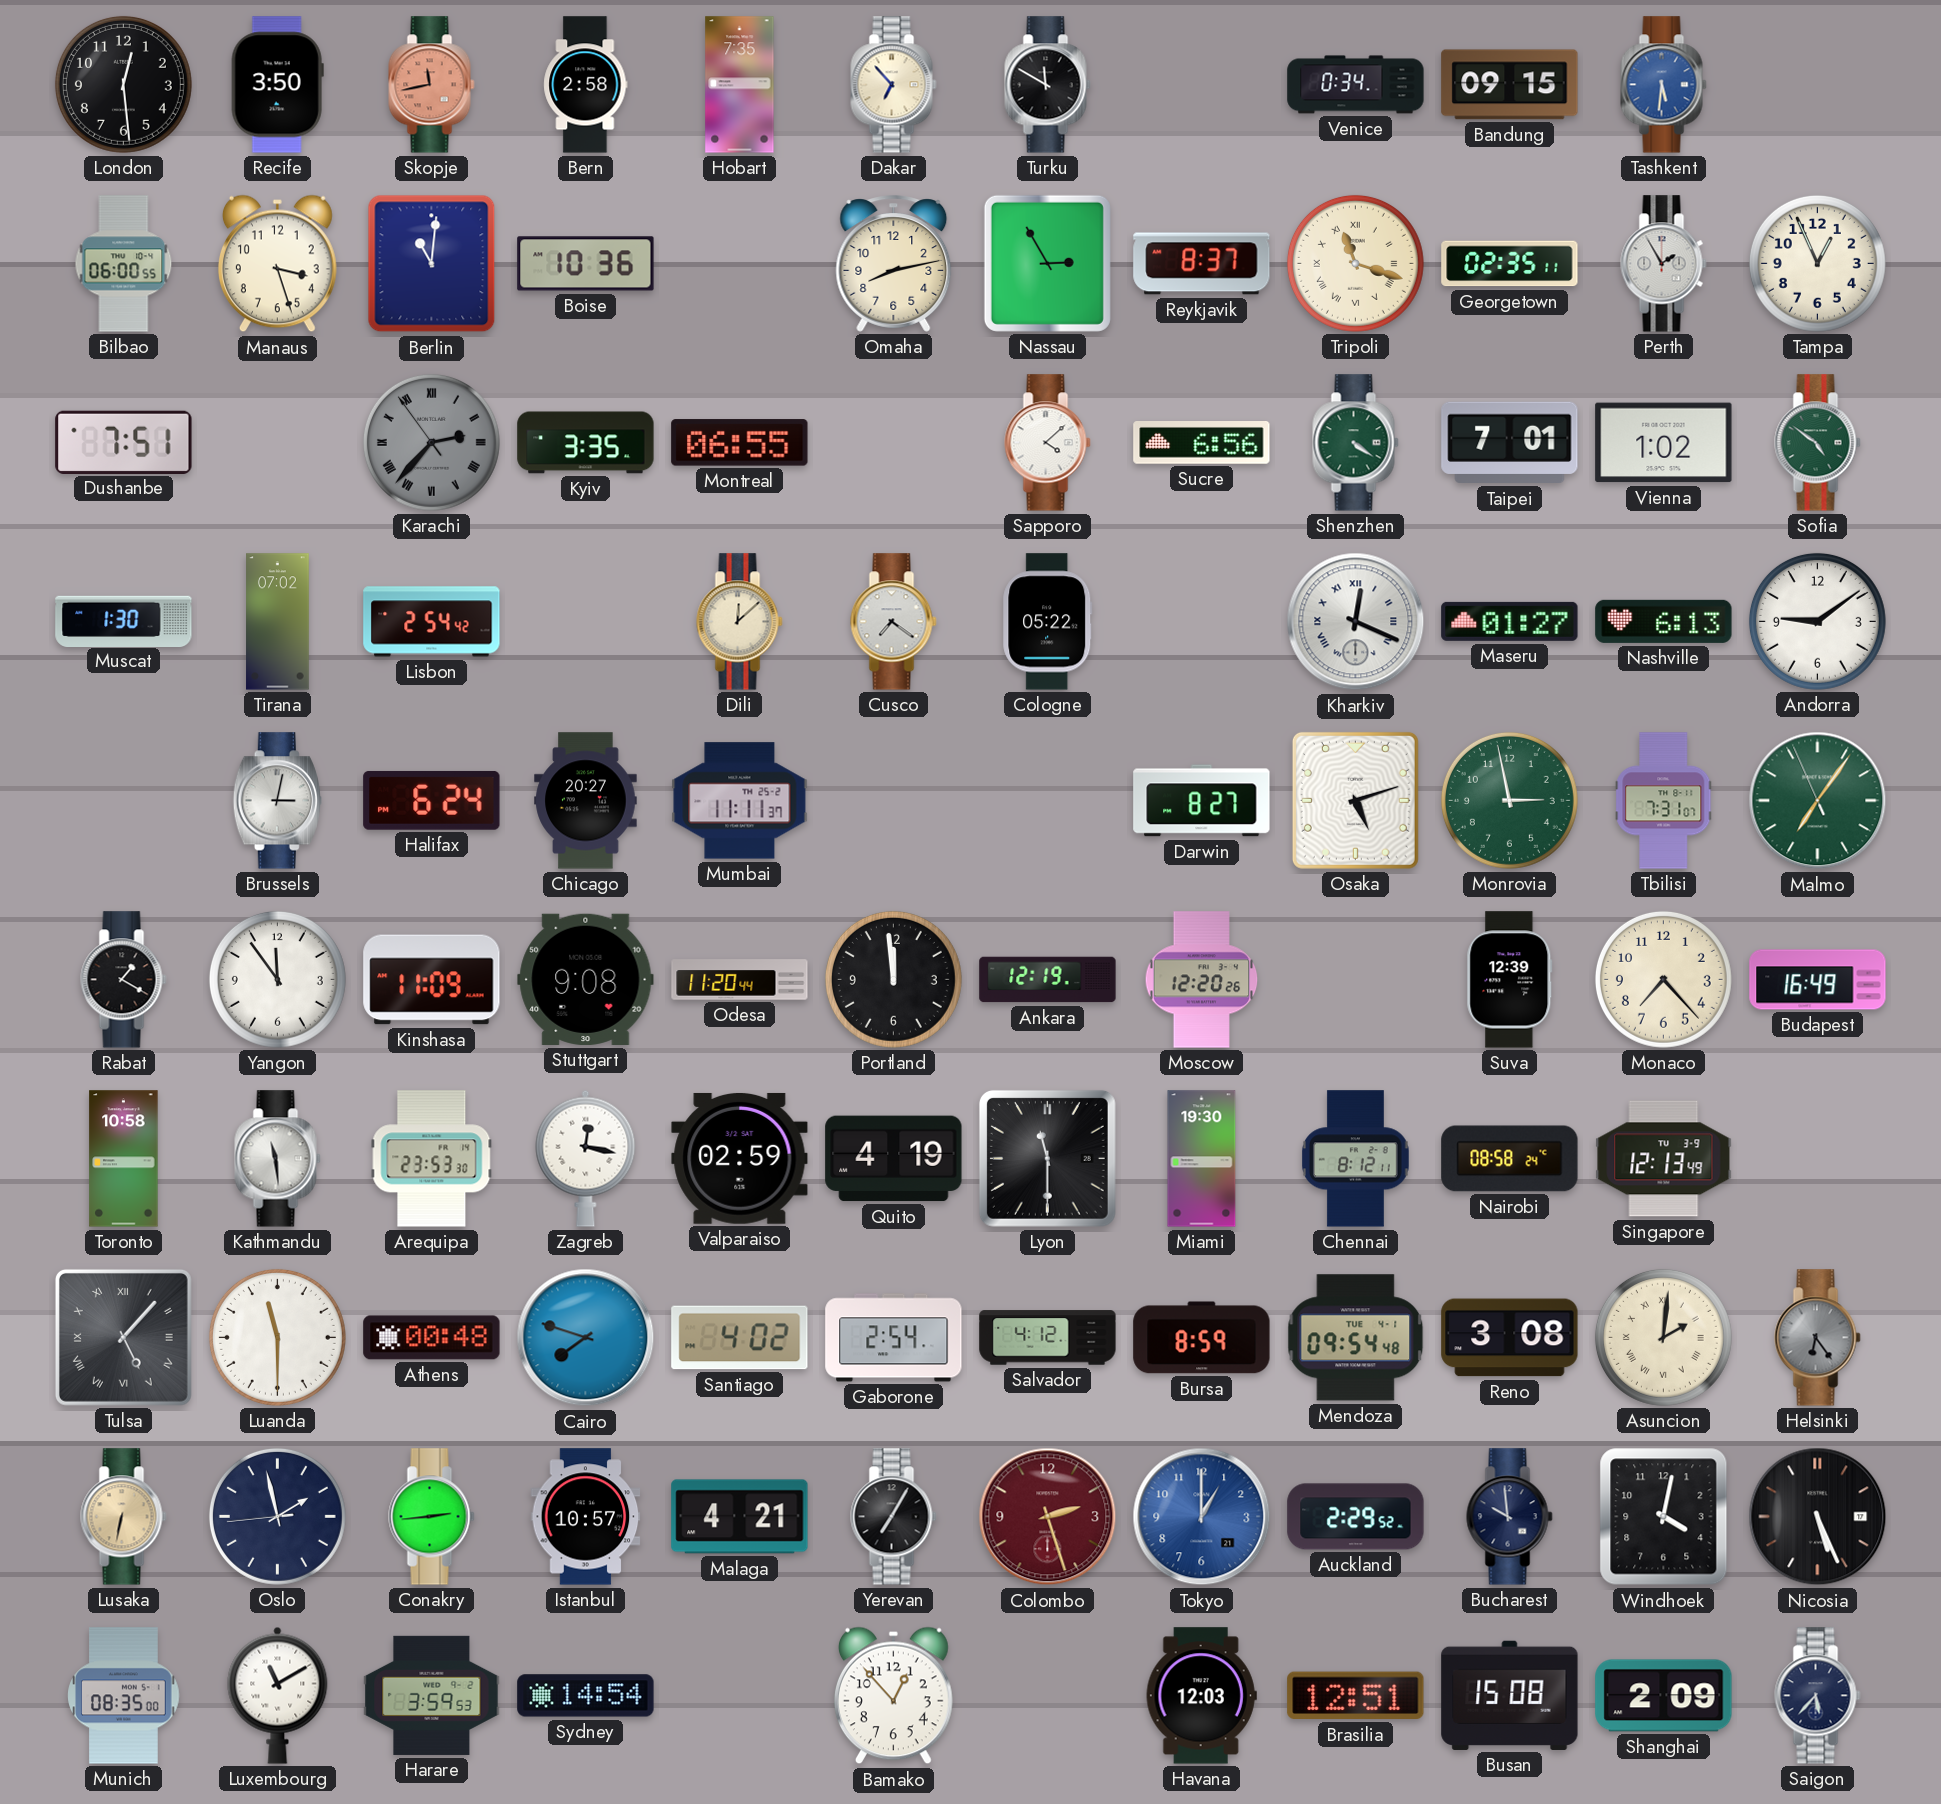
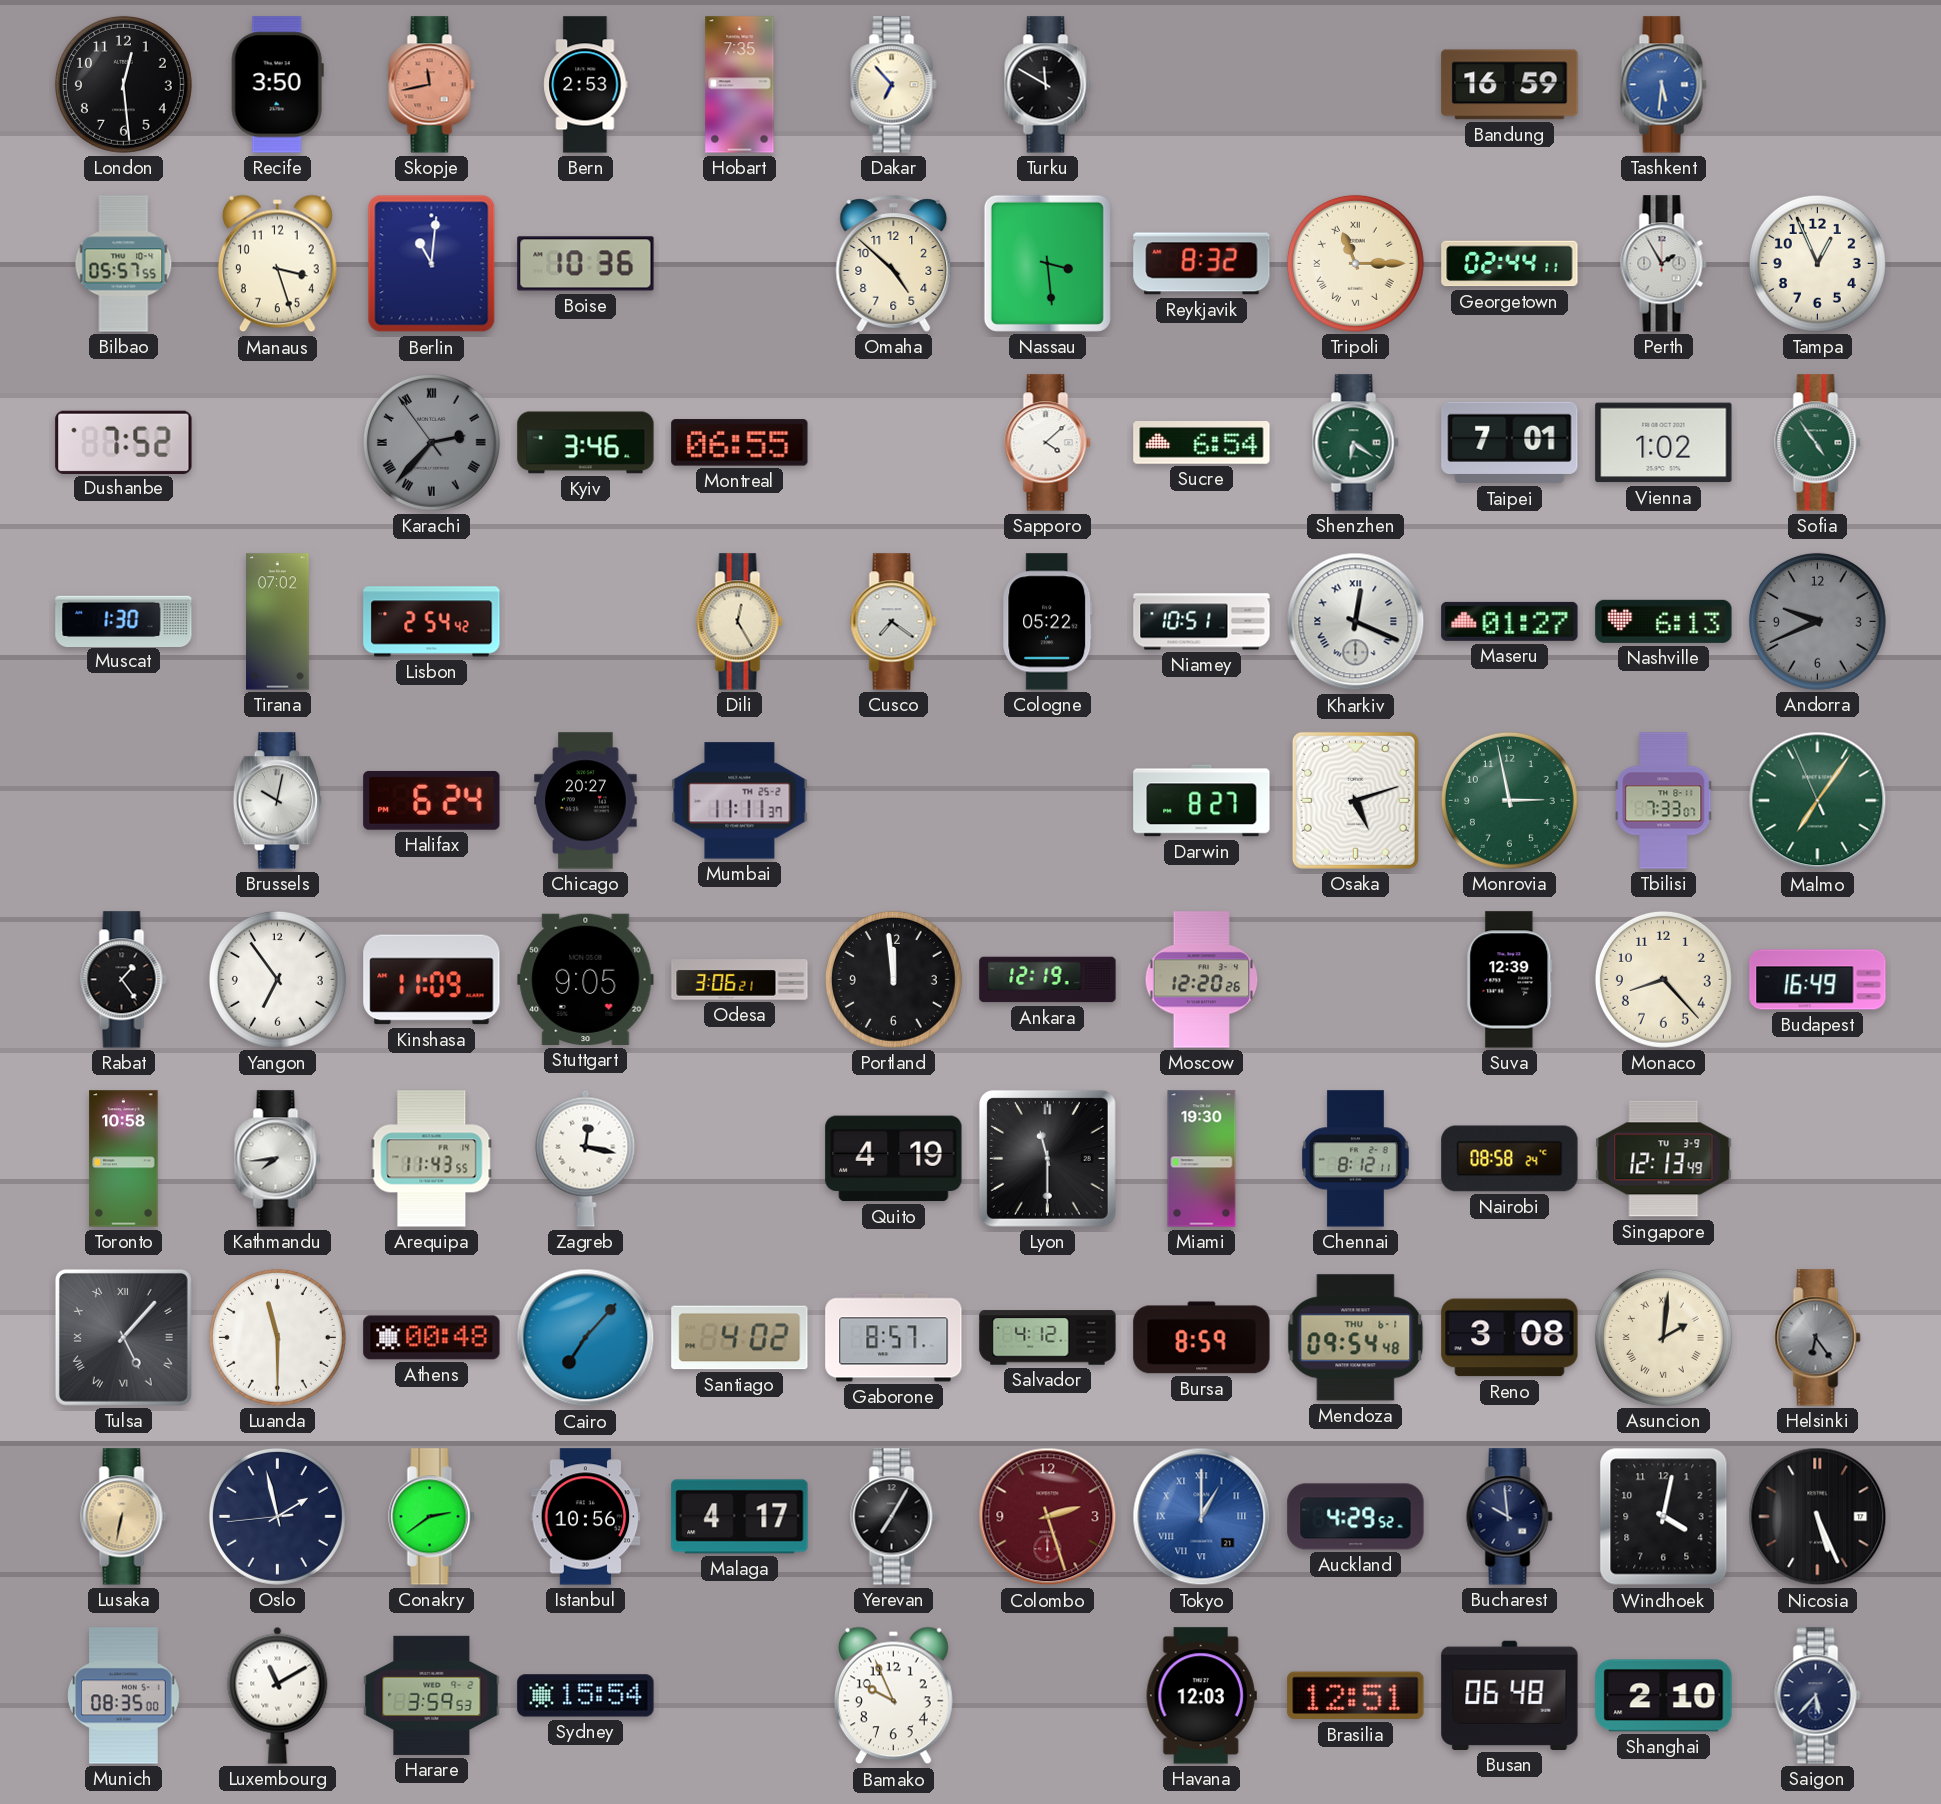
Bern: 2:58 -> 2:53
Venice: 0:34 -> none
Bandung: 09:15 -> 16:59
Bilbao: 06:00 -> 05:57
Omaha: 8:13 -> 4:52
Nassau: 2:55 -> 3:29
Reykjavik: 8:37 -> 8:32
Tripoli: 11:18 -> 11:15
Georgetown: 02:35 -> 02:44
Dushanbe: 7:51 -> 7:52
Kyiv: 3:35 -> 3:46
Sucre: 6:56 -> 6:54
Shenzhen: 4:21 -> 6:21
Sofia: 4:51 -> 4:54
Dili: 12:08 -> 12:25
Niamey: none -> 10:51
Andorra: 9:09 -> 9:41
Andorra dial: white -> grey
Brussels: 3:02 -> 10:02
Tbilisi: 7:31 -> 7:33
Rabat: 1:20 -> 1:24
Yangon: 11:54 -> 6:54
Stuttgart: 9:08 -> 9:05
Odesa: 11:20 -> 3:06
Monaco: 7:23 -> 8:23
Kathmandu: 11:29 -> 7:44
Arequipa: 23:53 -> 11:43
Valparaiso: 02:59 -> none
Cairo: 7:48 -> 7:07
Gaborone: 2:54 -> 8:57
Mendoza date: TUE 4-1 -> THU 6-1
Conakry: 2:44 -> 2:39
Istanbul: 10:57 -> 10:56
Malaga: 4:21 -> 4:17
Tokyo numerals: Arabic -> Roman
Auckland: 2:29 -> 4:29
Sydney: 14:54 -> 15:54
Bamako: 12:53 -> 9:56
Busan: 15:08 -> 06:48
Shanghai: 2:09 -> 2:10
